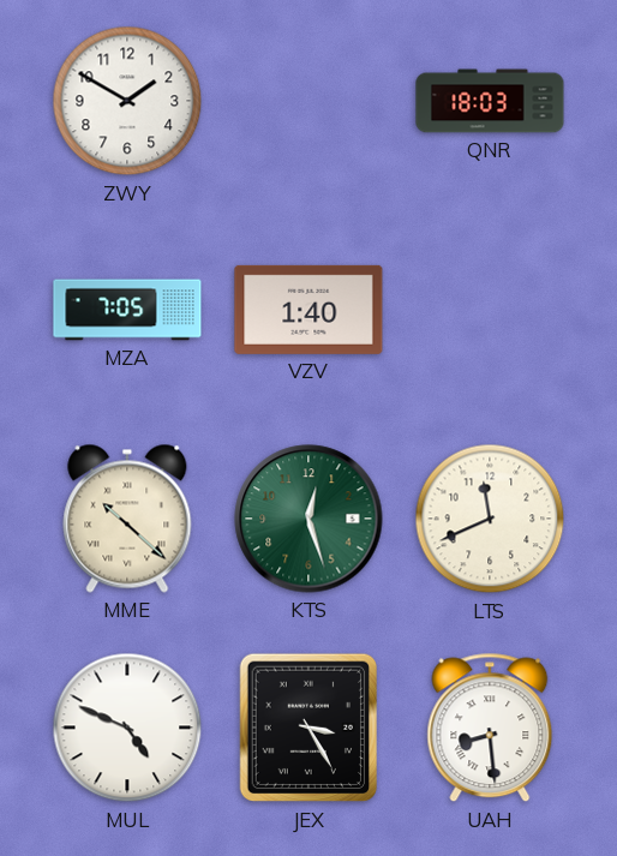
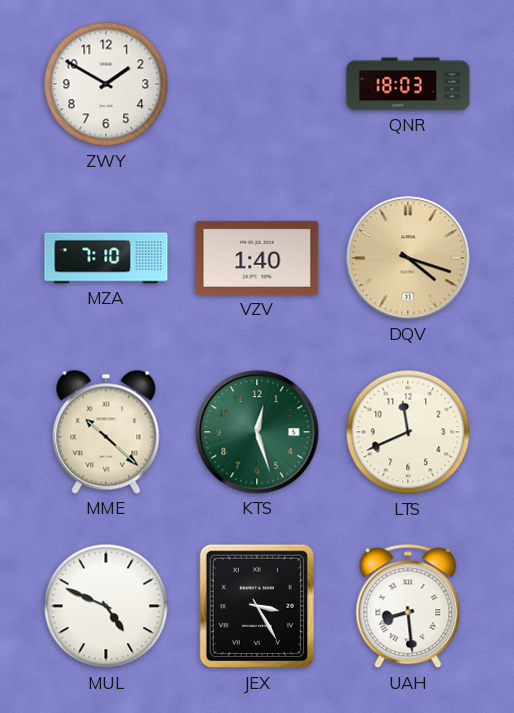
MZA: 7:05 -> 7:10
DQV: none -> 4:18
